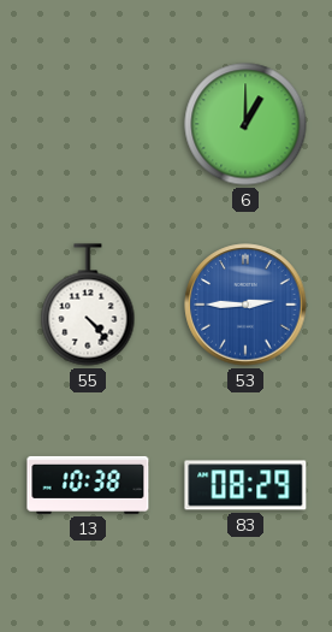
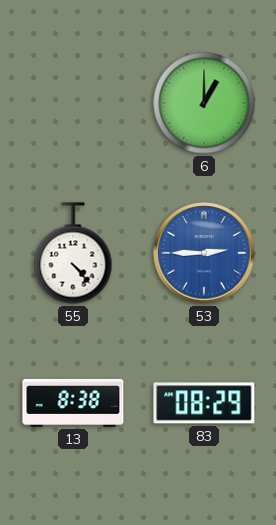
13: 10:38 -> 8:38
